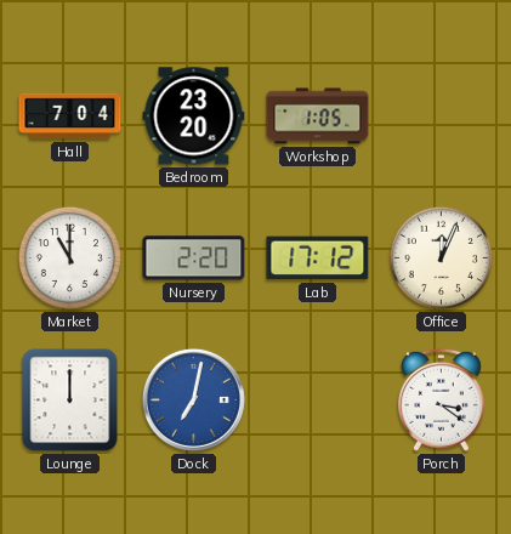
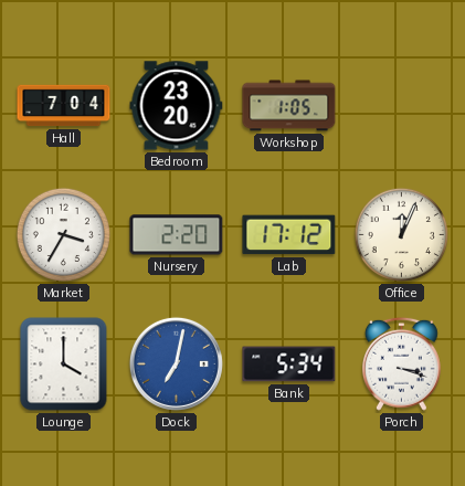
Market: 11:00 -> 3:35
Lounge: 12:00 -> 4:00
Bank: none -> 5:34
Porch: 3:21 -> 3:18
